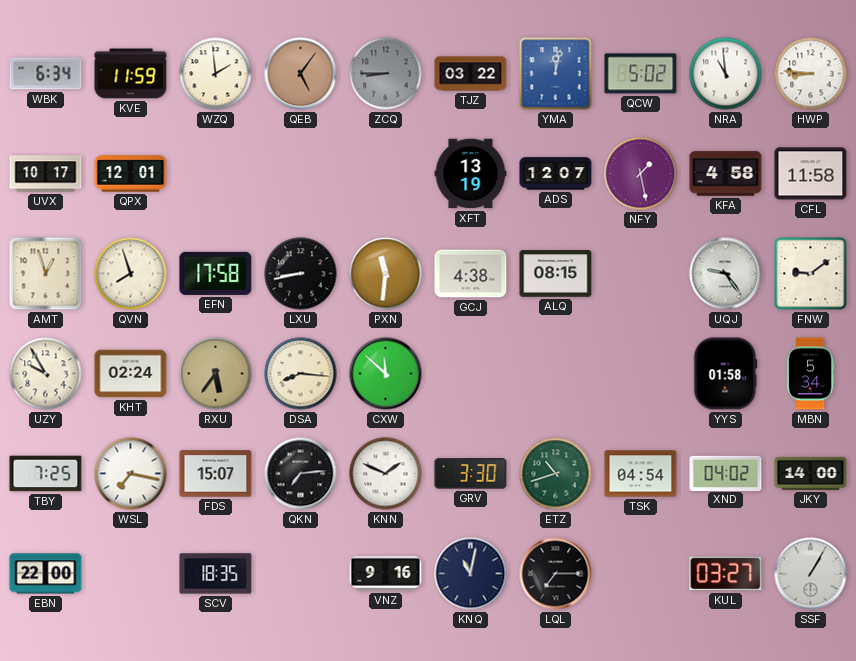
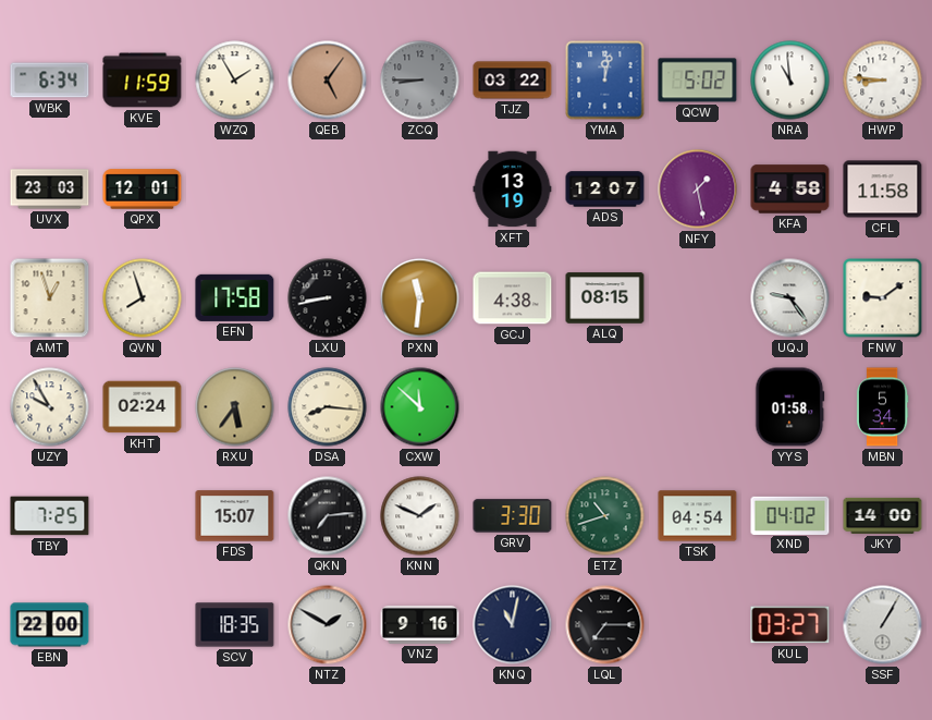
WZQ: 1:59 -> 1:55
UVX: 10:17 -> 23:03
WSL: 7:17 -> none
NTZ: none -> 1:50
